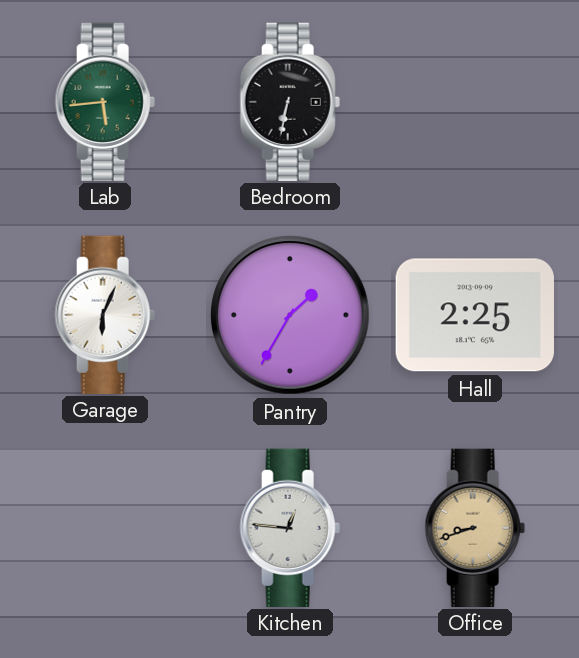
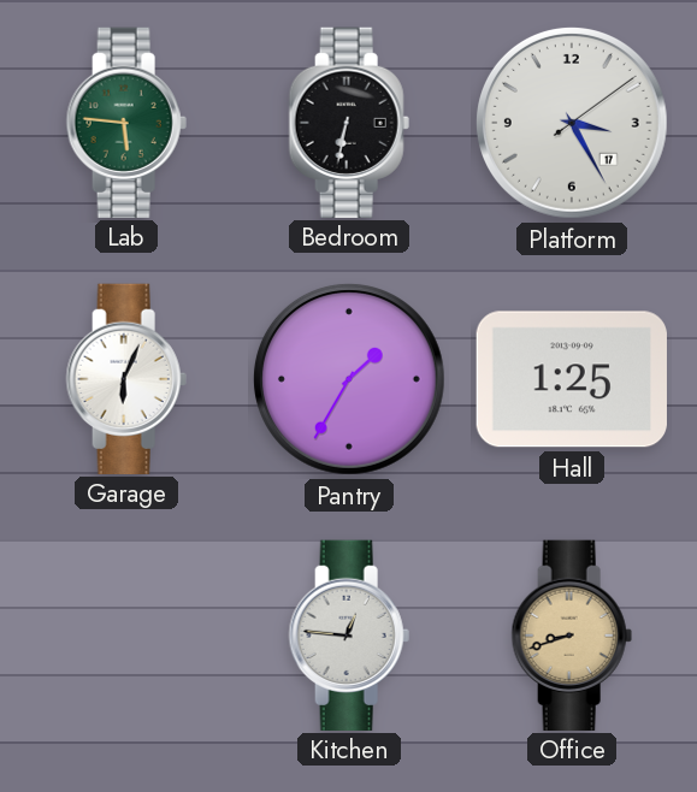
Lab: 5:44 -> 5:46
Platform: none -> 3:25
Hall: 2:25 -> 1:25
